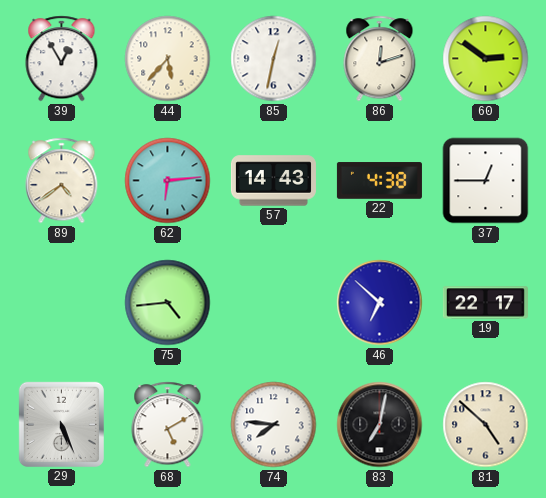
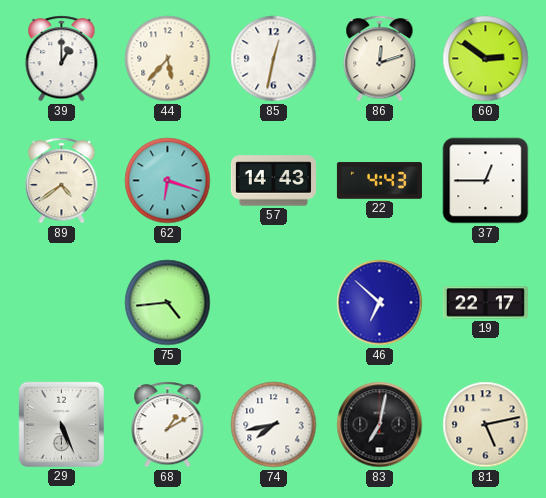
39: 12:55 -> 1:00
62: 6:14 -> 6:18
22: 4:38 -> 4:43
68: 5:10 -> 1:10
74: 7:46 -> 7:43
81: 4:52 -> 5:13
